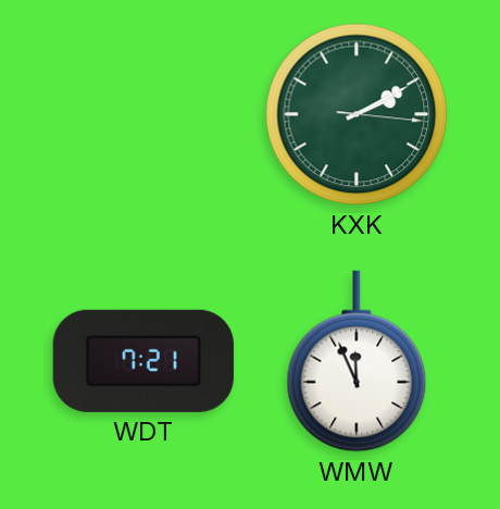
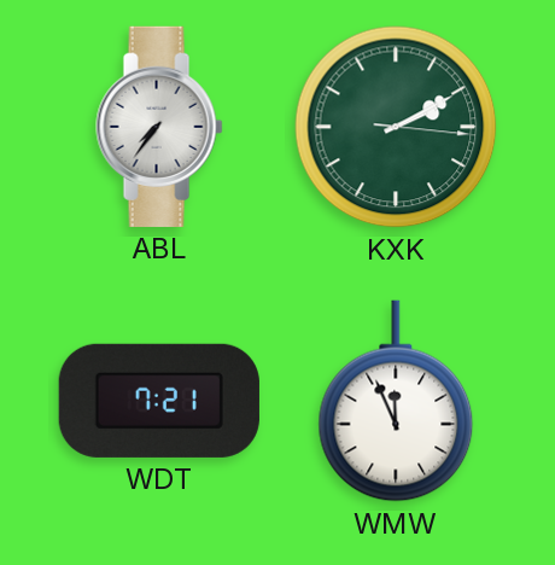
ABL: none -> 7:36
